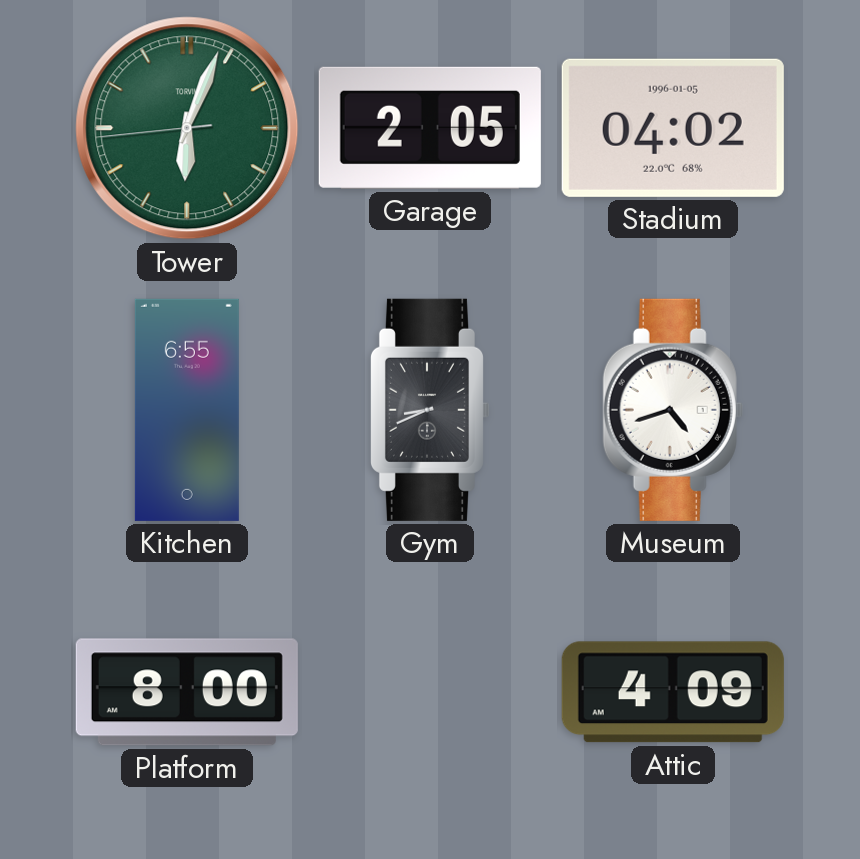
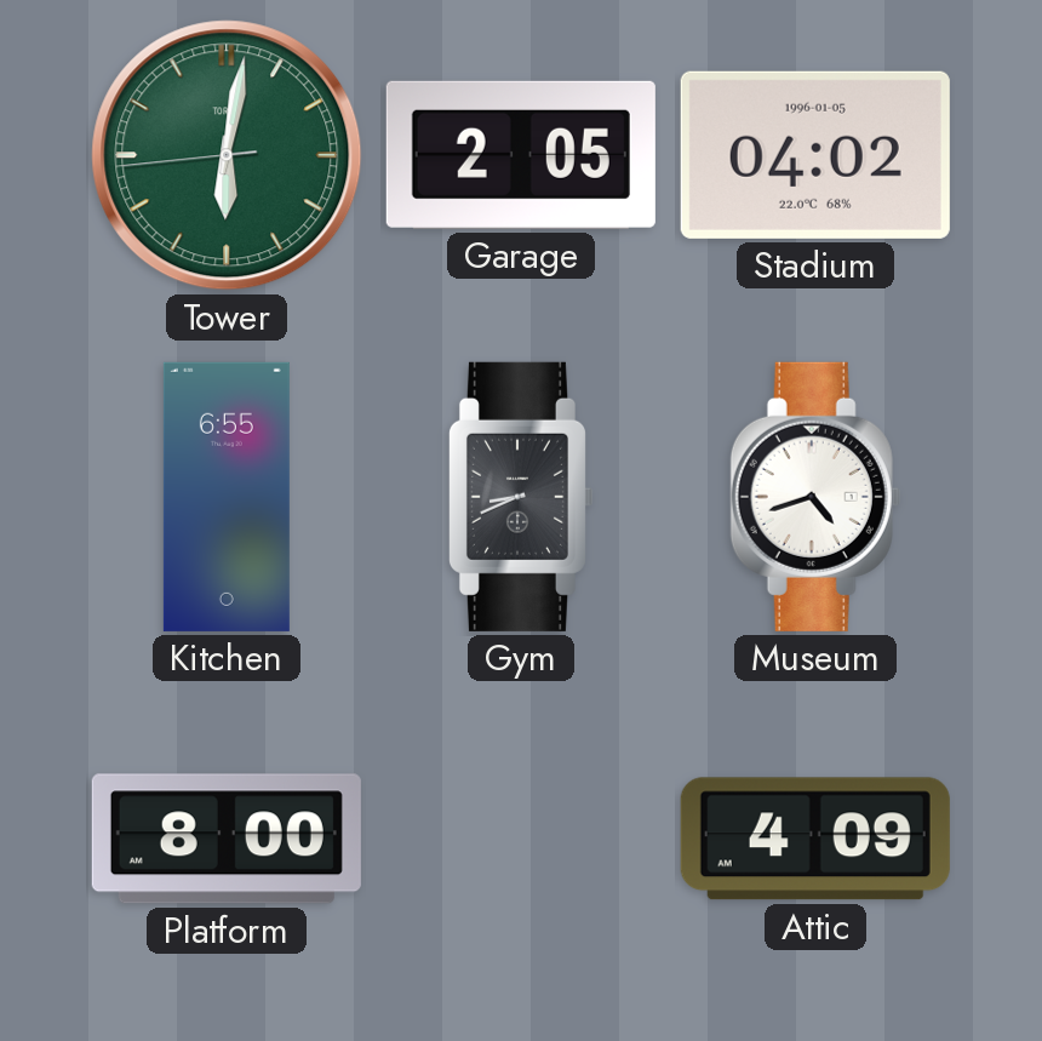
Tower: 6:03 -> 6:01
